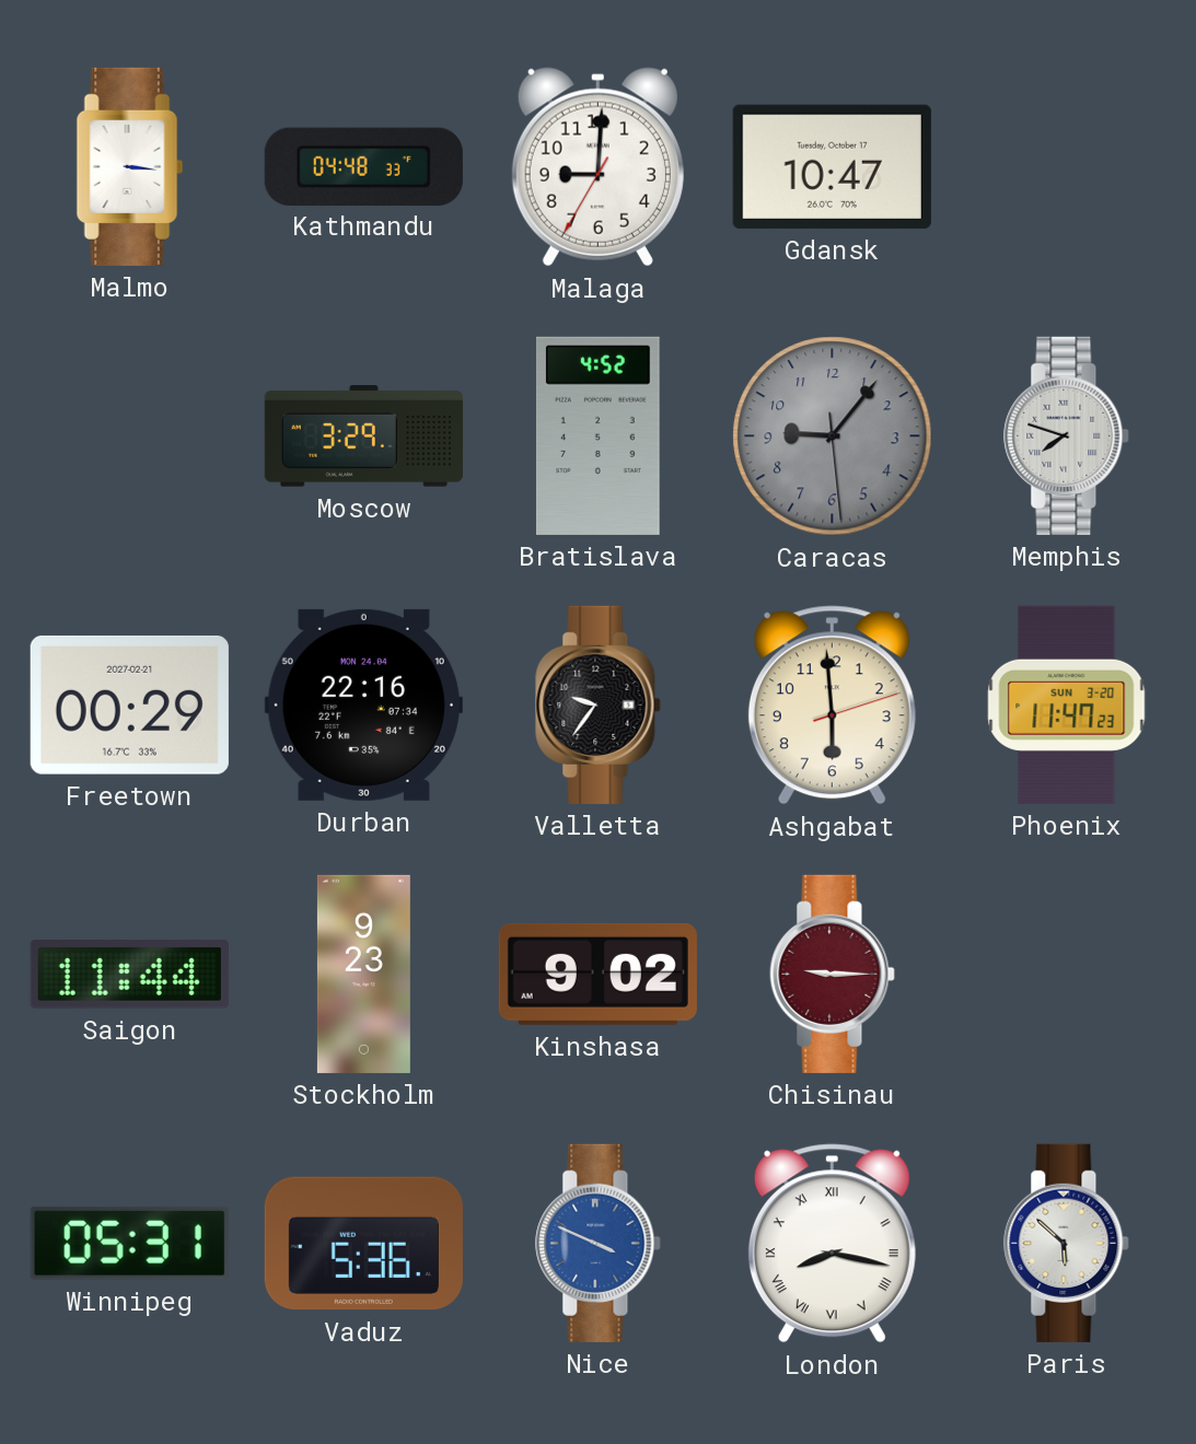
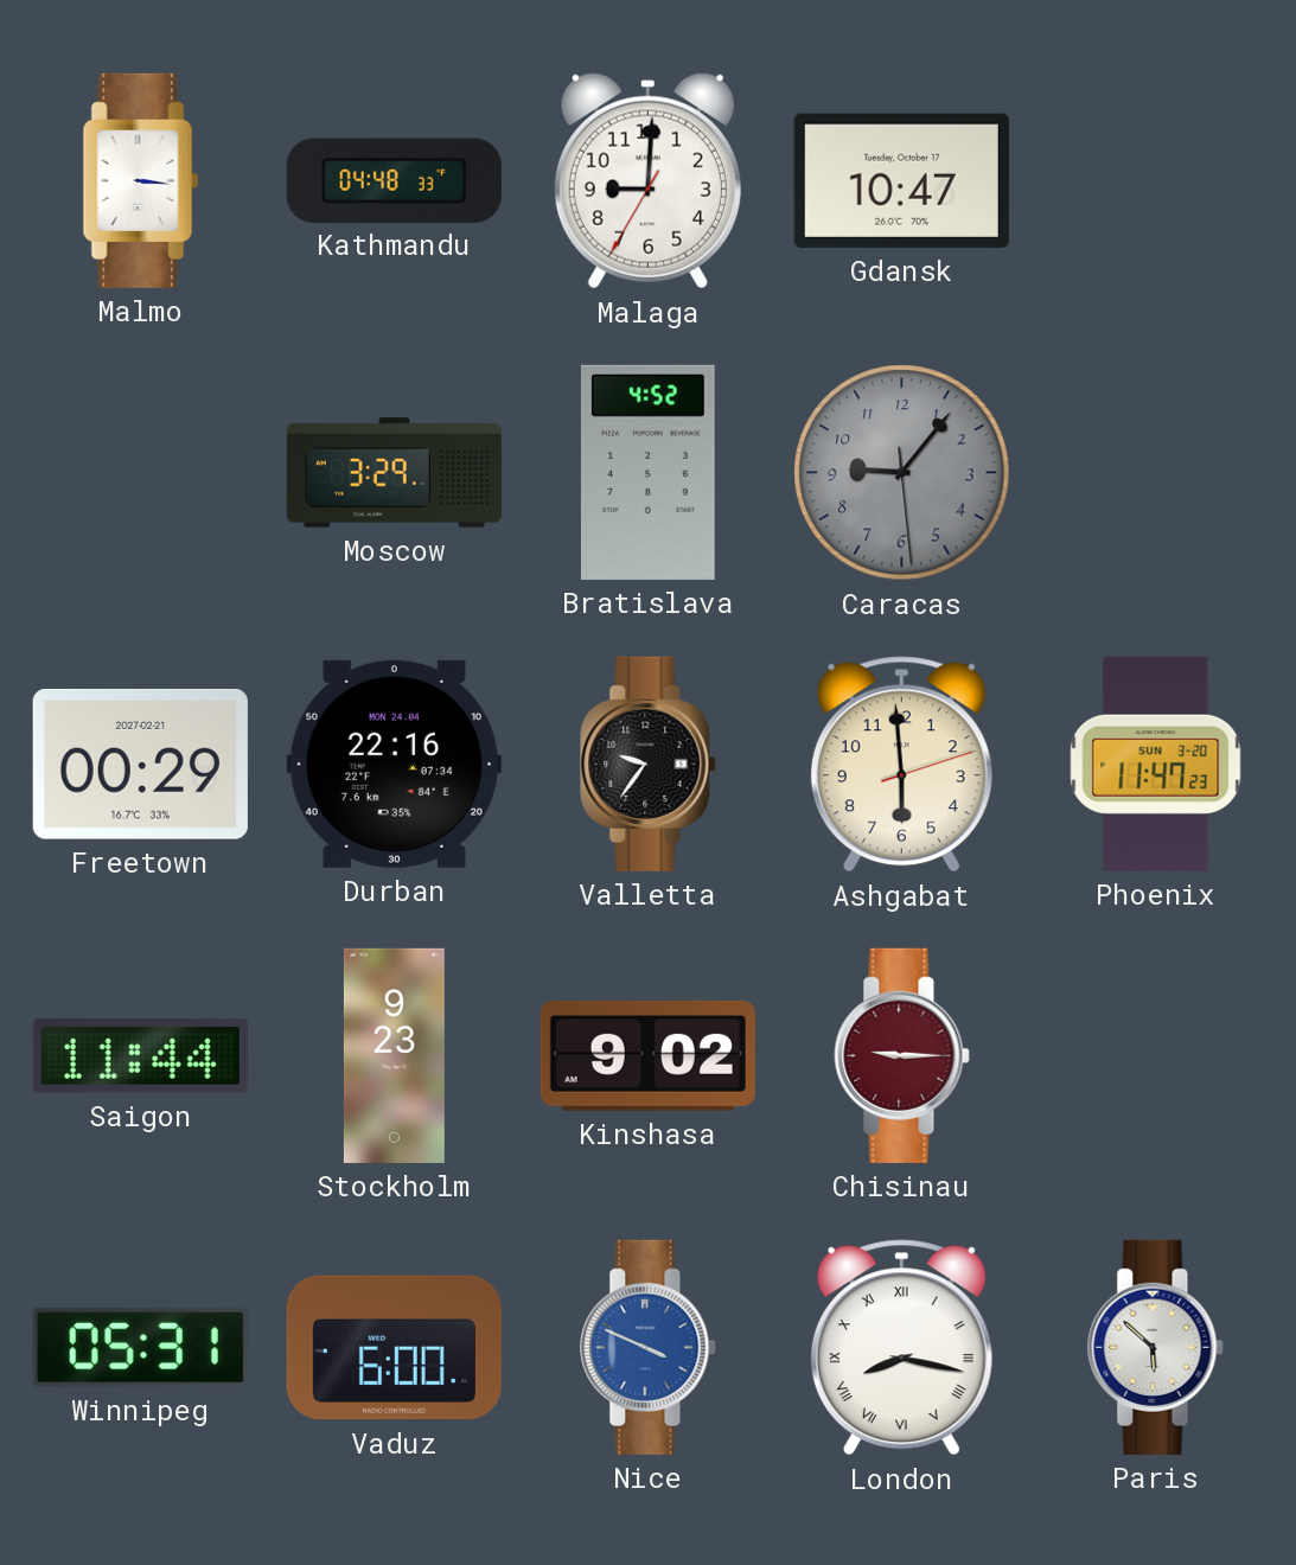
Memphis: 7:48 -> none
Vaduz: 5:36 -> 6:00
